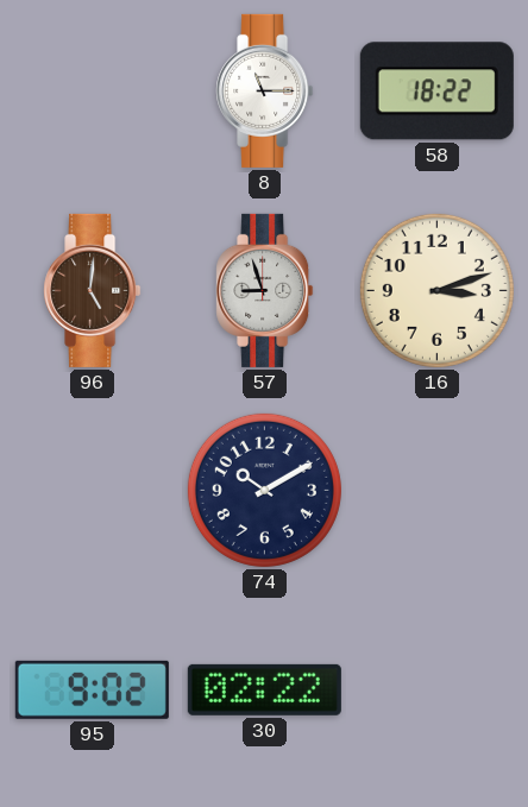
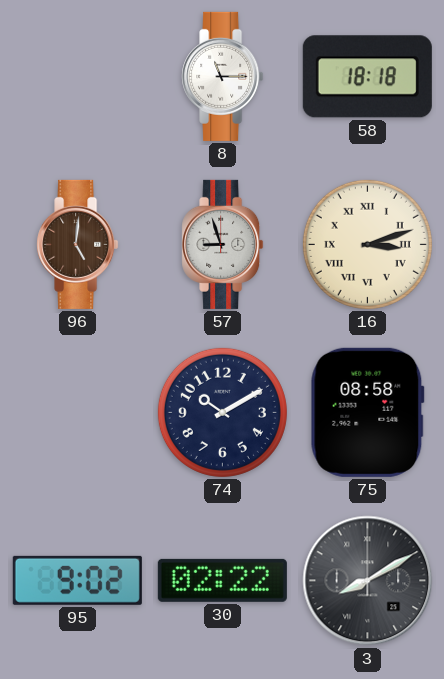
58: 18:22 -> 18:18
16 numerals: Arabic -> Roman
75: none -> 08:58
3: none -> 8:10
